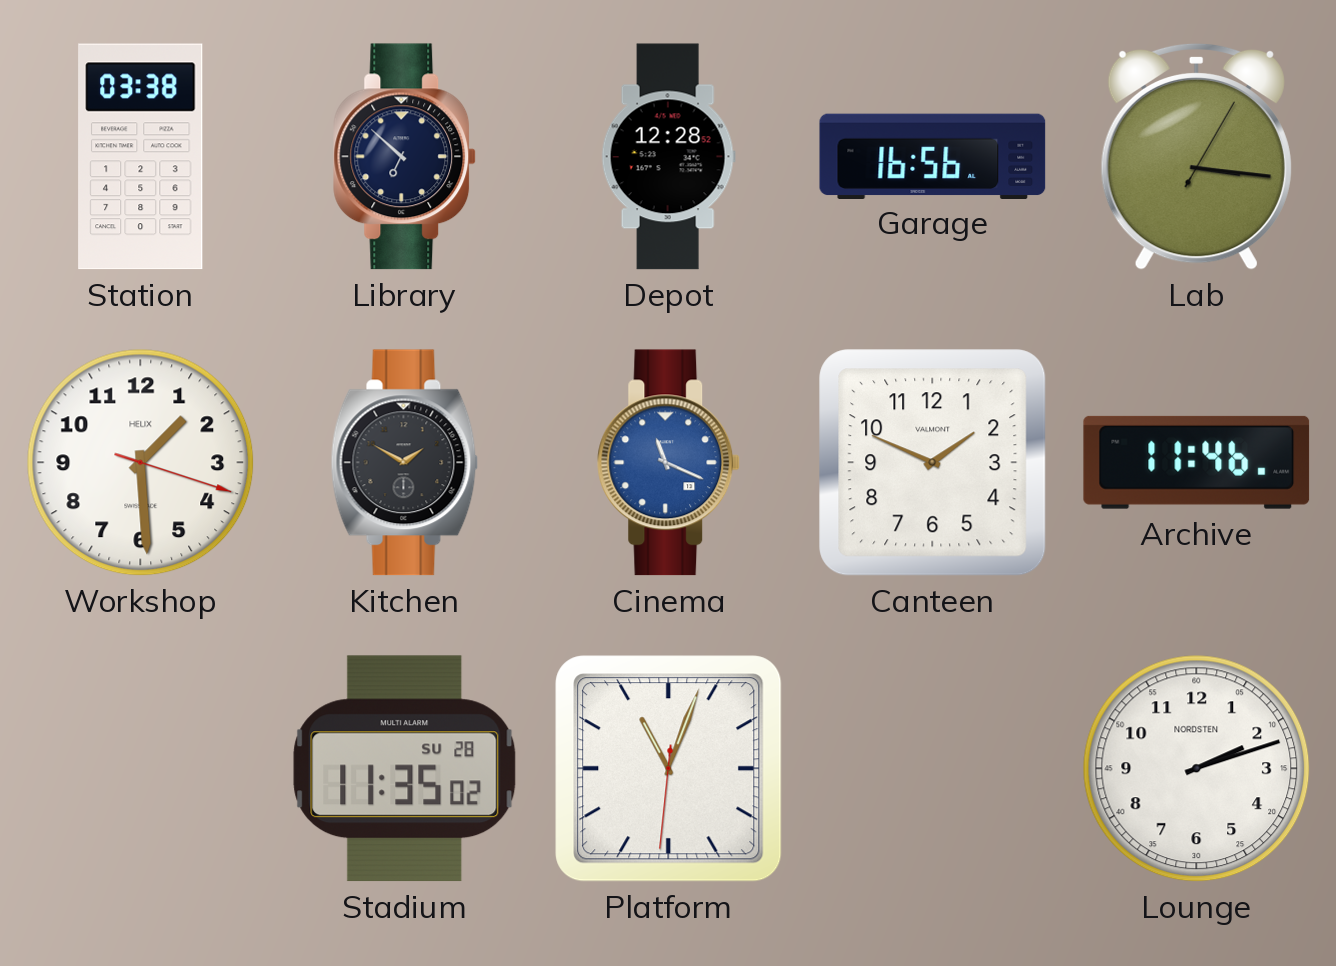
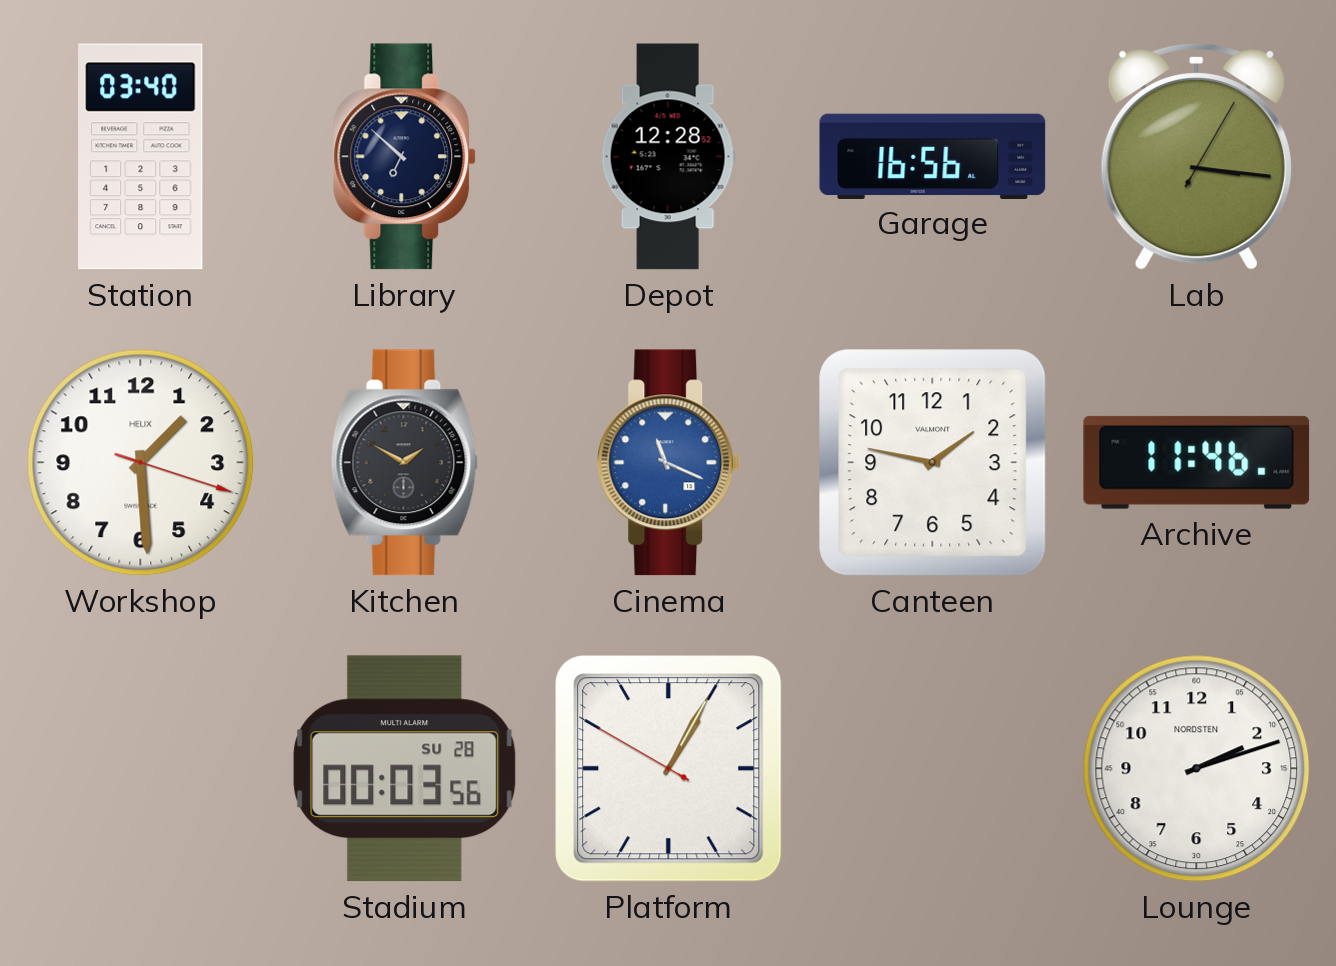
Station: 03:38 -> 03:40
Canteen: 1:49 -> 1:47
Stadium: 11:35 -> 00:03
Platform: 11:03 -> 1:04
